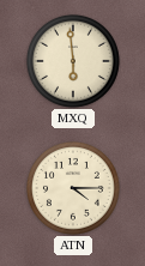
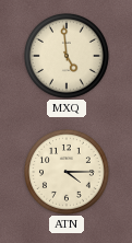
MXQ: 5:59 -> 4:59
